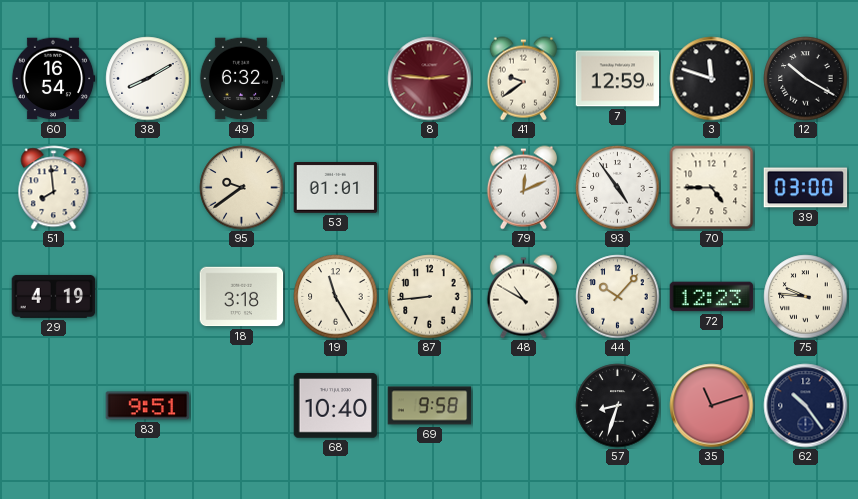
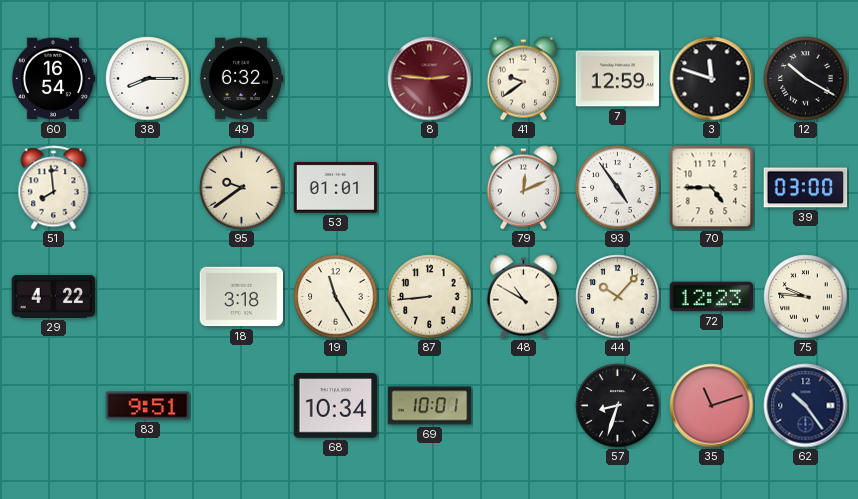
38: 8:10 -> 8:15
29: 4:19 -> 4:22
68: 10:40 -> 10:34
69: 9:58 -> 10:01
